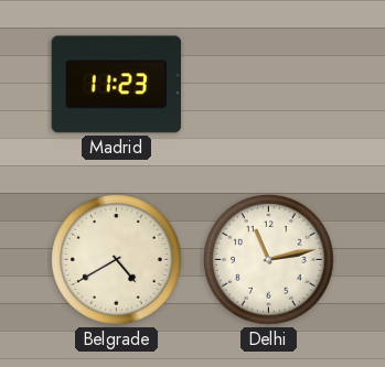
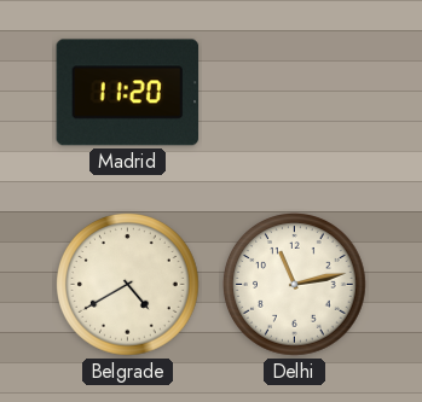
Madrid: 11:23 -> 11:20
